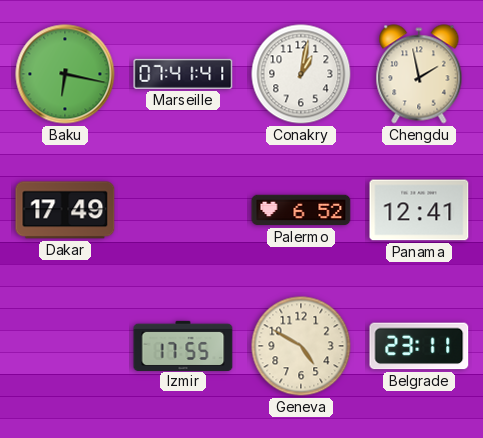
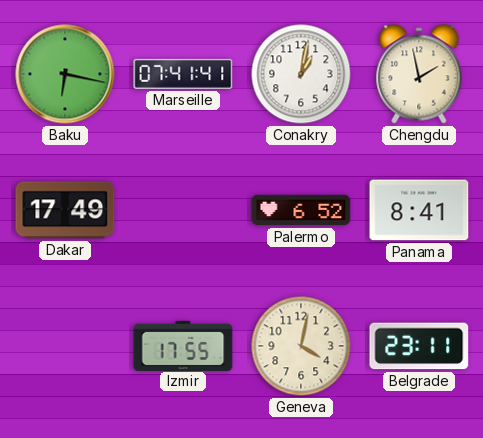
Panama: 12:41 -> 8:41
Geneva: 4:50 -> 4:02
